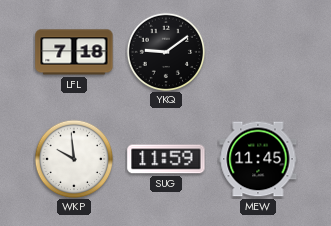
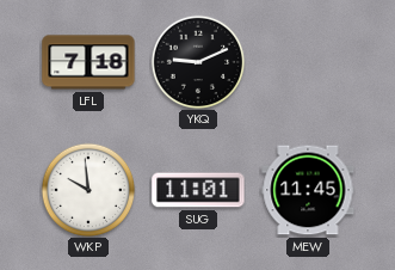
YKQ: 9:09 -> 9:11
SUG: 11:59 -> 11:01
